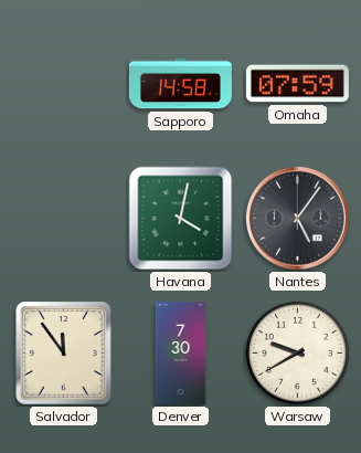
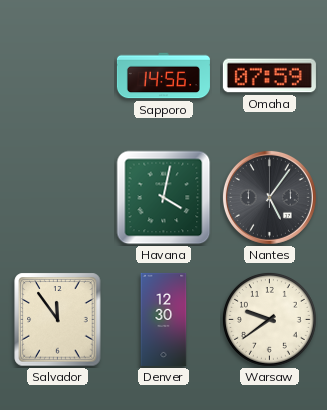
Sapporo: 14:58 -> 14:56
Denver: 7:30 -> 12:30
Warsaw: 9:40 -> 9:39
